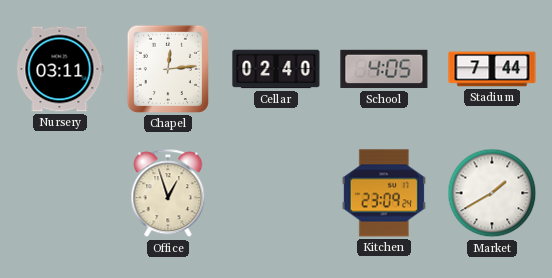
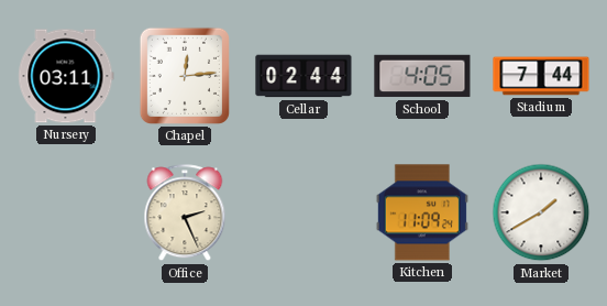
Cellar: 02:40 -> 02:44
Office: 12:57 -> 2:26
Kitchen: 23:09 -> 11:09
